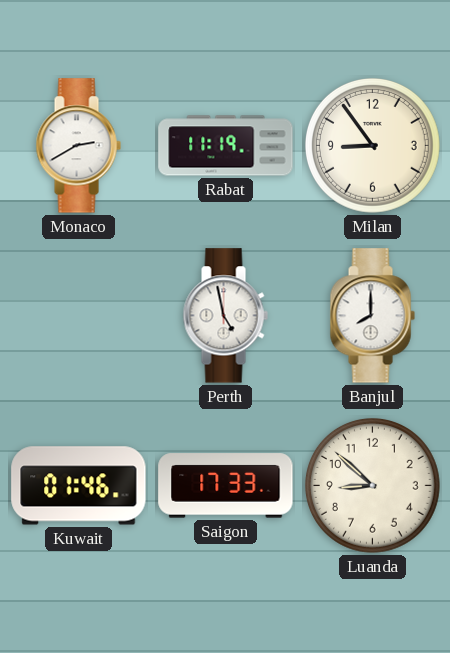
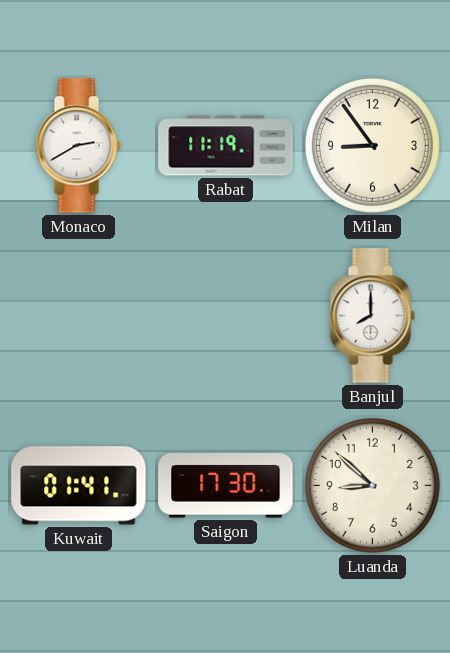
Perth: 4:58 -> none
Kuwait: 01:46 -> 01:41
Saigon: 17:33 -> 17:30
